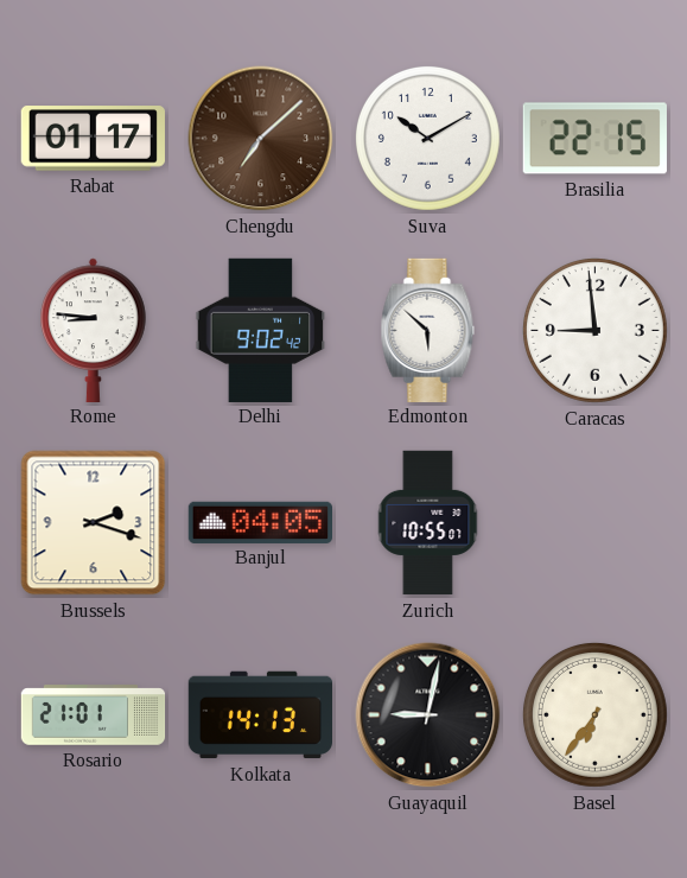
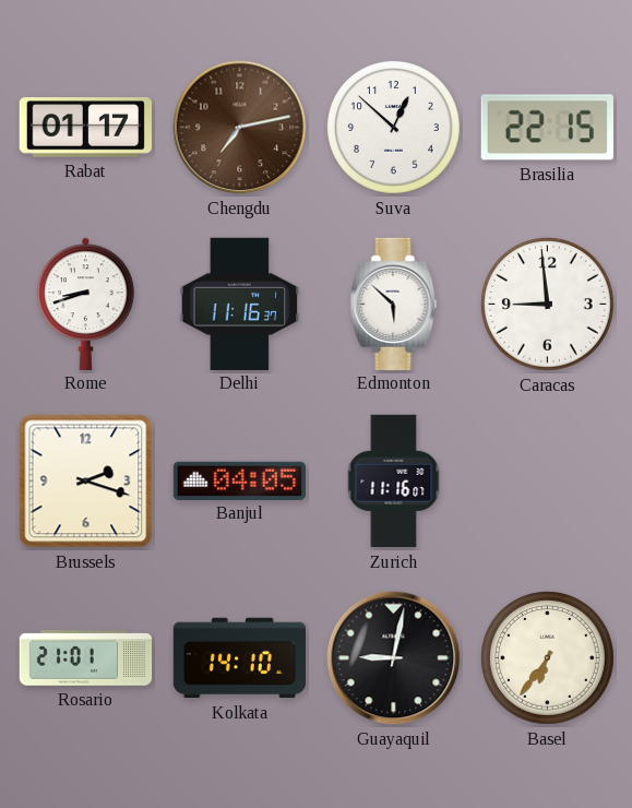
Chengdu: 7:08 -> 7:13
Suva: 10:10 -> 12:52
Rome: 8:46 -> 8:42
Delhi: 9:02 -> 11:16
Zurich: 10:55 -> 11:16
Kolkata: 14:13 -> 14:10
